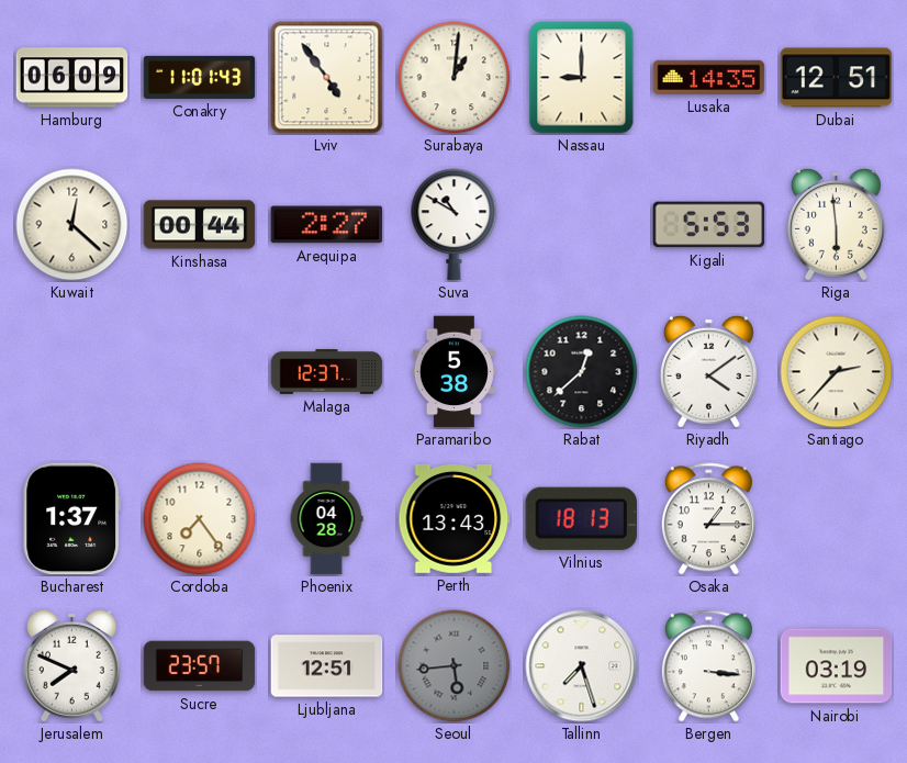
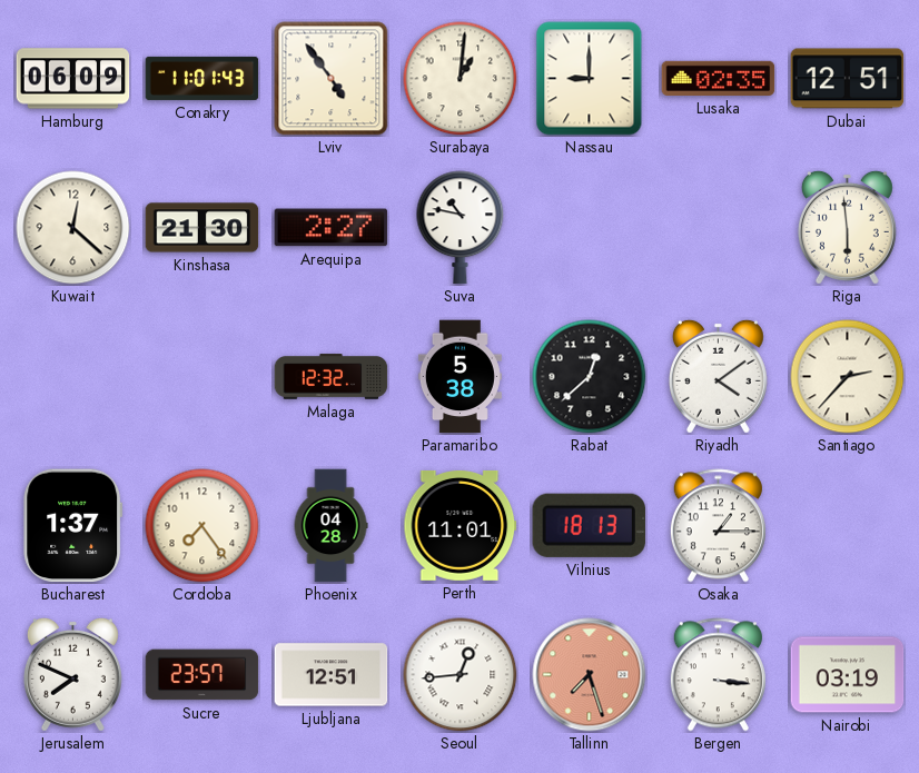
Lusaka: 14:35 -> 02:35
Kinshasa: 00:44 -> 21:30
Suva: 10:50 -> 10:47
Kigali: 5:53 -> none
Malaga: 12:37 -> 12:32
Perth: 13:43 -> 11:01
Seoul: 5:44 -> 12:44
Seoul dial: grey -> white
Tallinn dial: white -> salmon
